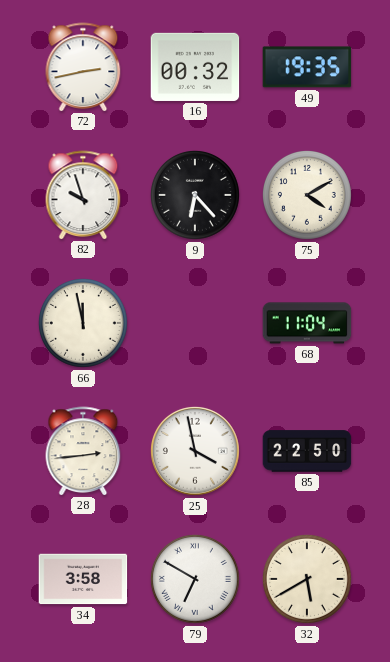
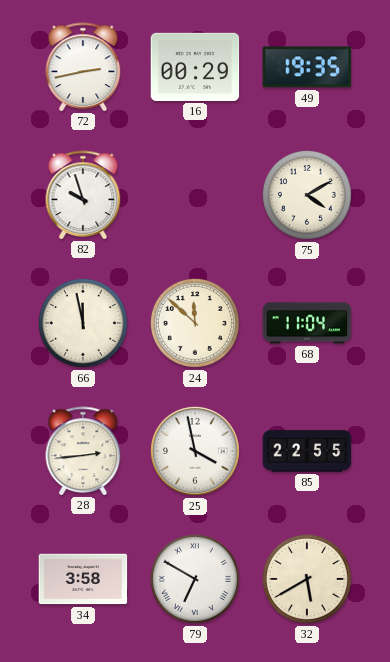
16: 00:32 -> 00:29
9: 6:23 -> none
24: none -> 11:52
85: 22:50 -> 22:55
